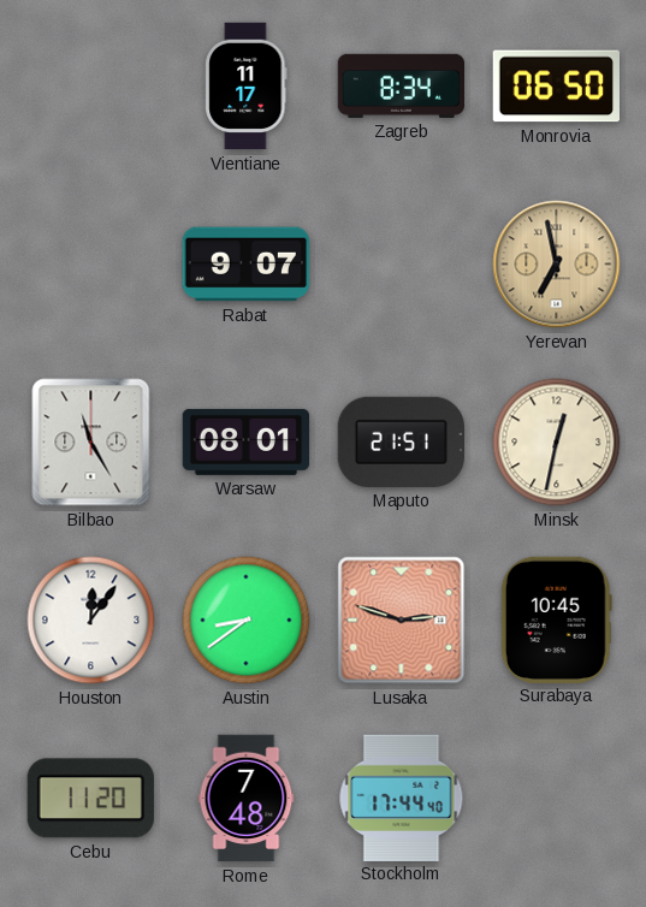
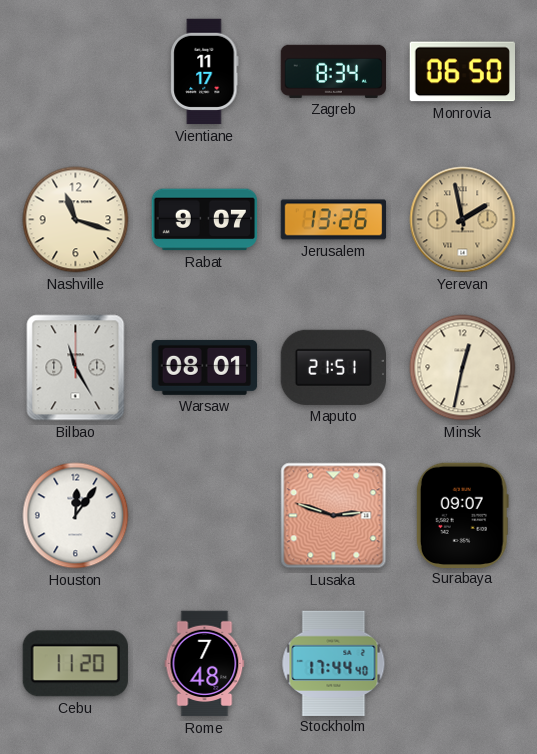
Nashville: none -> 11:18
Jerusalem: none -> 13:26
Yerevan: 6:58 -> 1:58
Austin: 8:39 -> none
Surabaya: 10:45 -> 09:07
